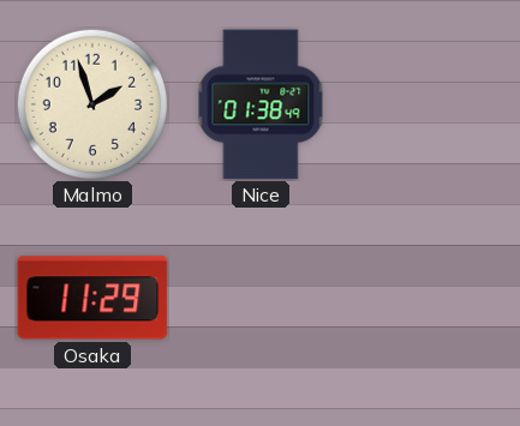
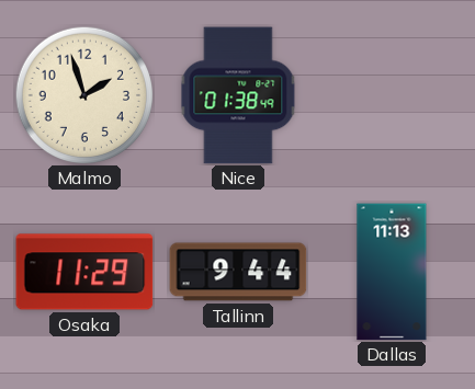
Tallinn: none -> 9:44
Dallas: none -> 11:13
